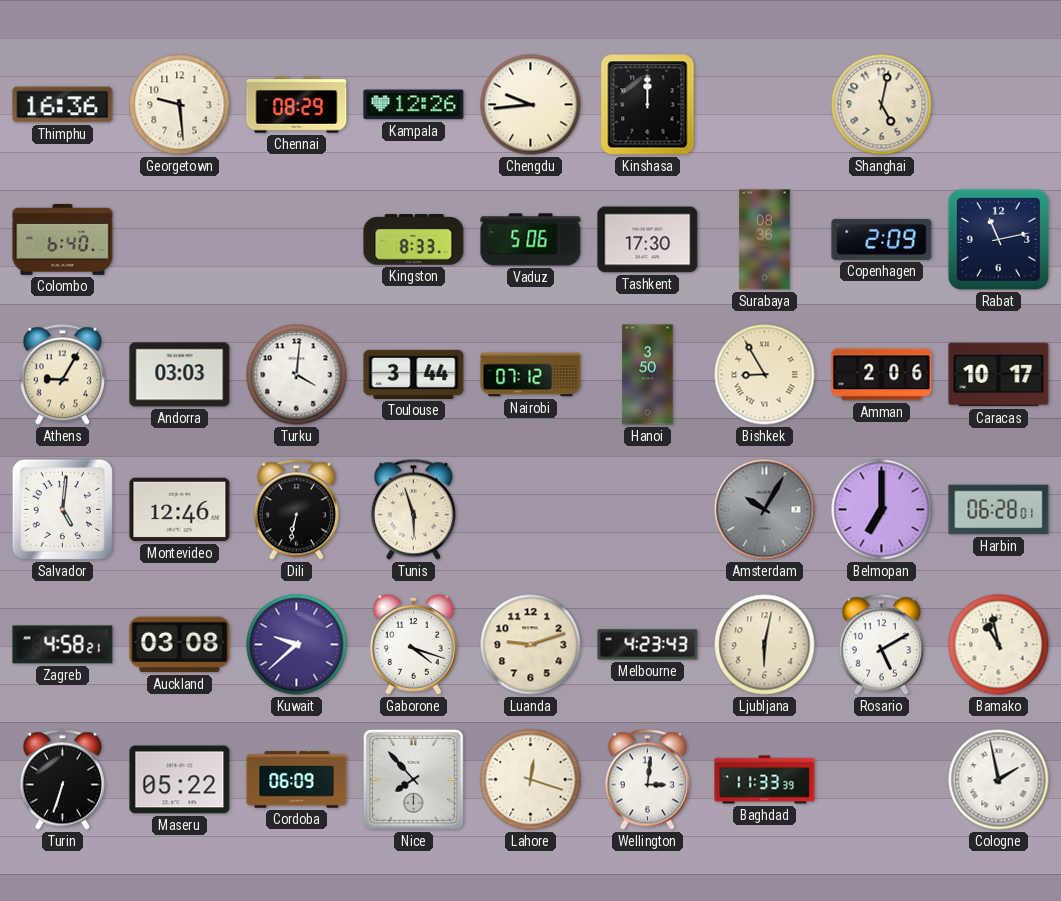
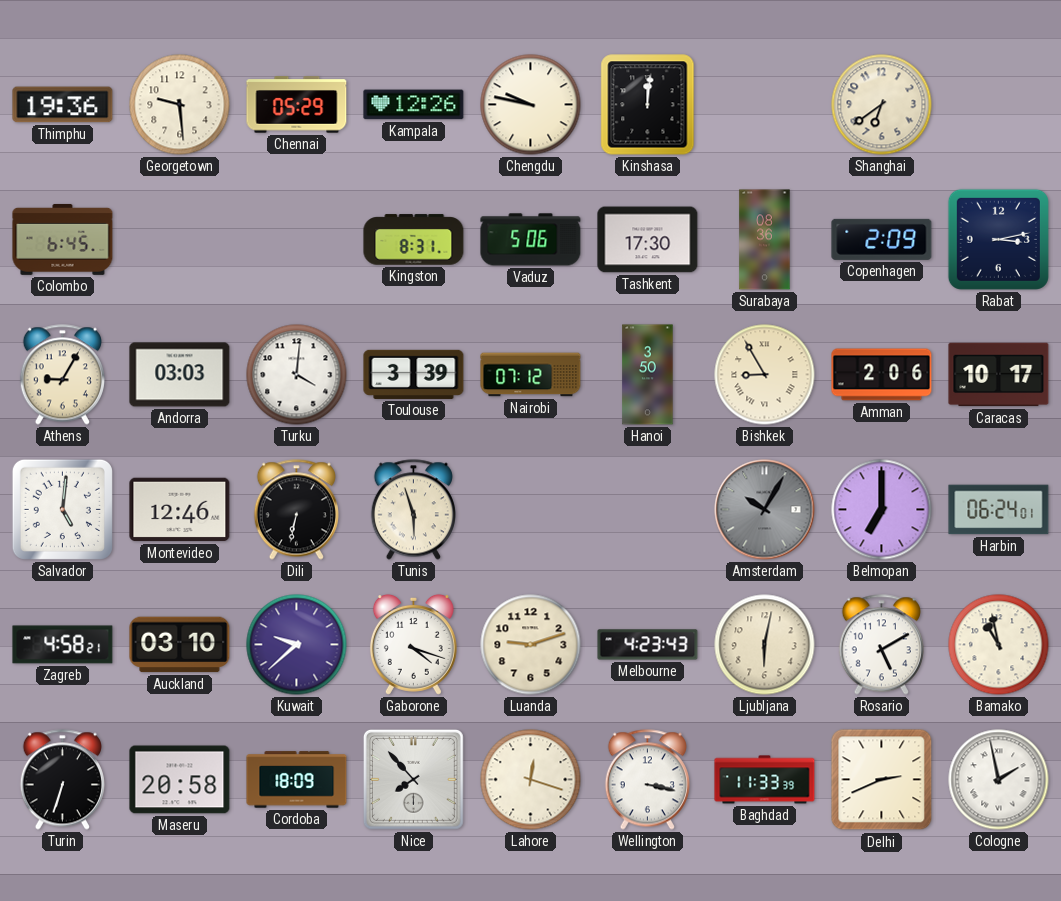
Thimphu: 16:36 -> 19:36
Chennai: 08:29 -> 05:29
Chengdu: 9:44 -> 9:47
Kinshasa: 12:00 -> 12:01
Shanghai: 5:02 -> 6:39
Colombo: 6:40 -> 6:45
Kingston: 8:33 -> 8:31
Rabat: 11:13 -> 3:13
Toulouse: 3:44 -> 3:39
Harbin: 06:28 -> 06:24
Auckland: 03:08 -> 03:10
Maseru: 05:22 -> 20:58
Cordoba: 06:09 -> 18:09
Wellington: 3:01 -> 3:17
Delhi: none -> 2:41
